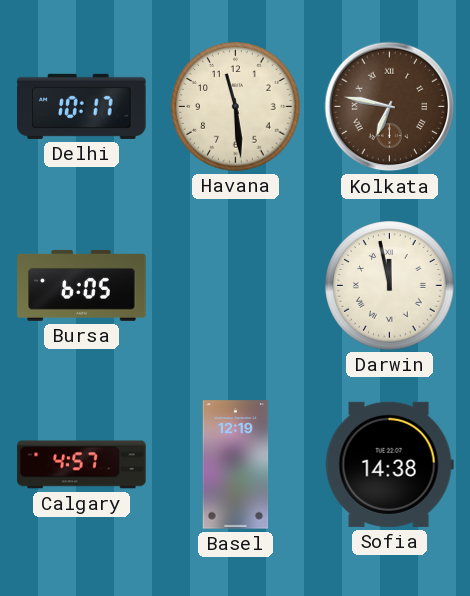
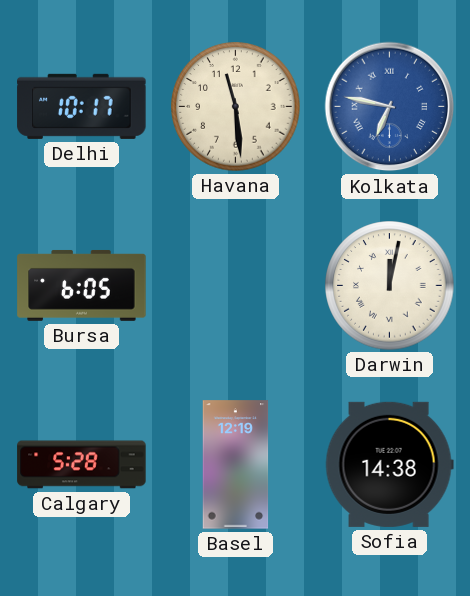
Kolkata dial: brown -> blue
Darwin: 11:58 -> 12:02
Calgary: 4:57 -> 5:28
